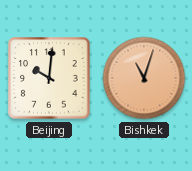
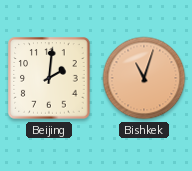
Beijing: 10:01 -> 2:01
